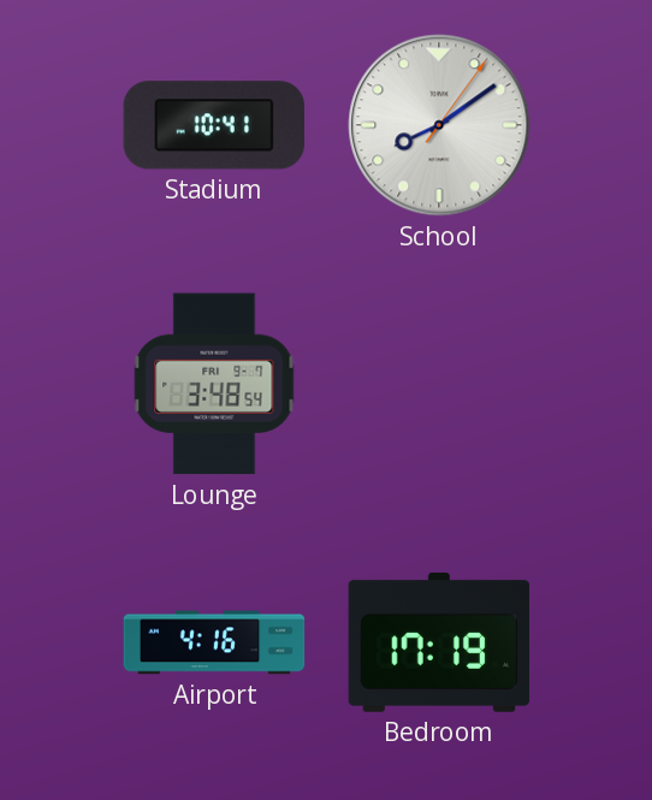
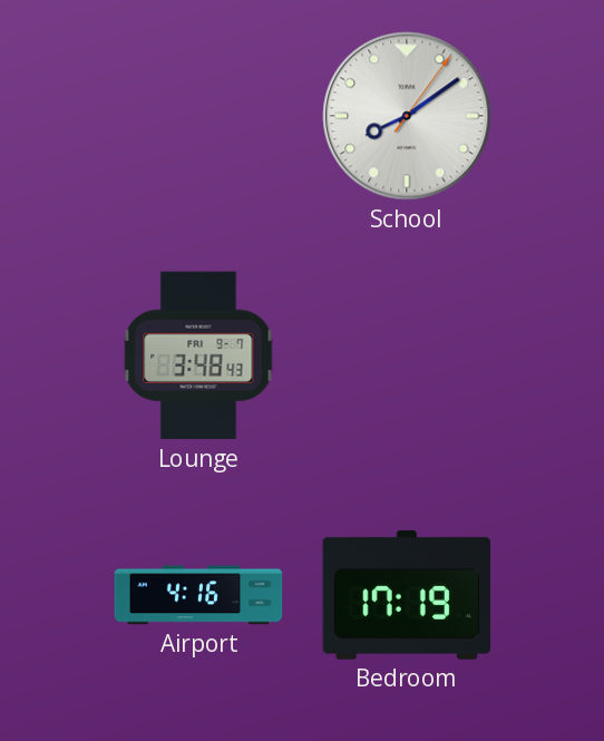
Stadium: 10:41 -> none
Lounge: 3:48:54 -> 3:48:43
